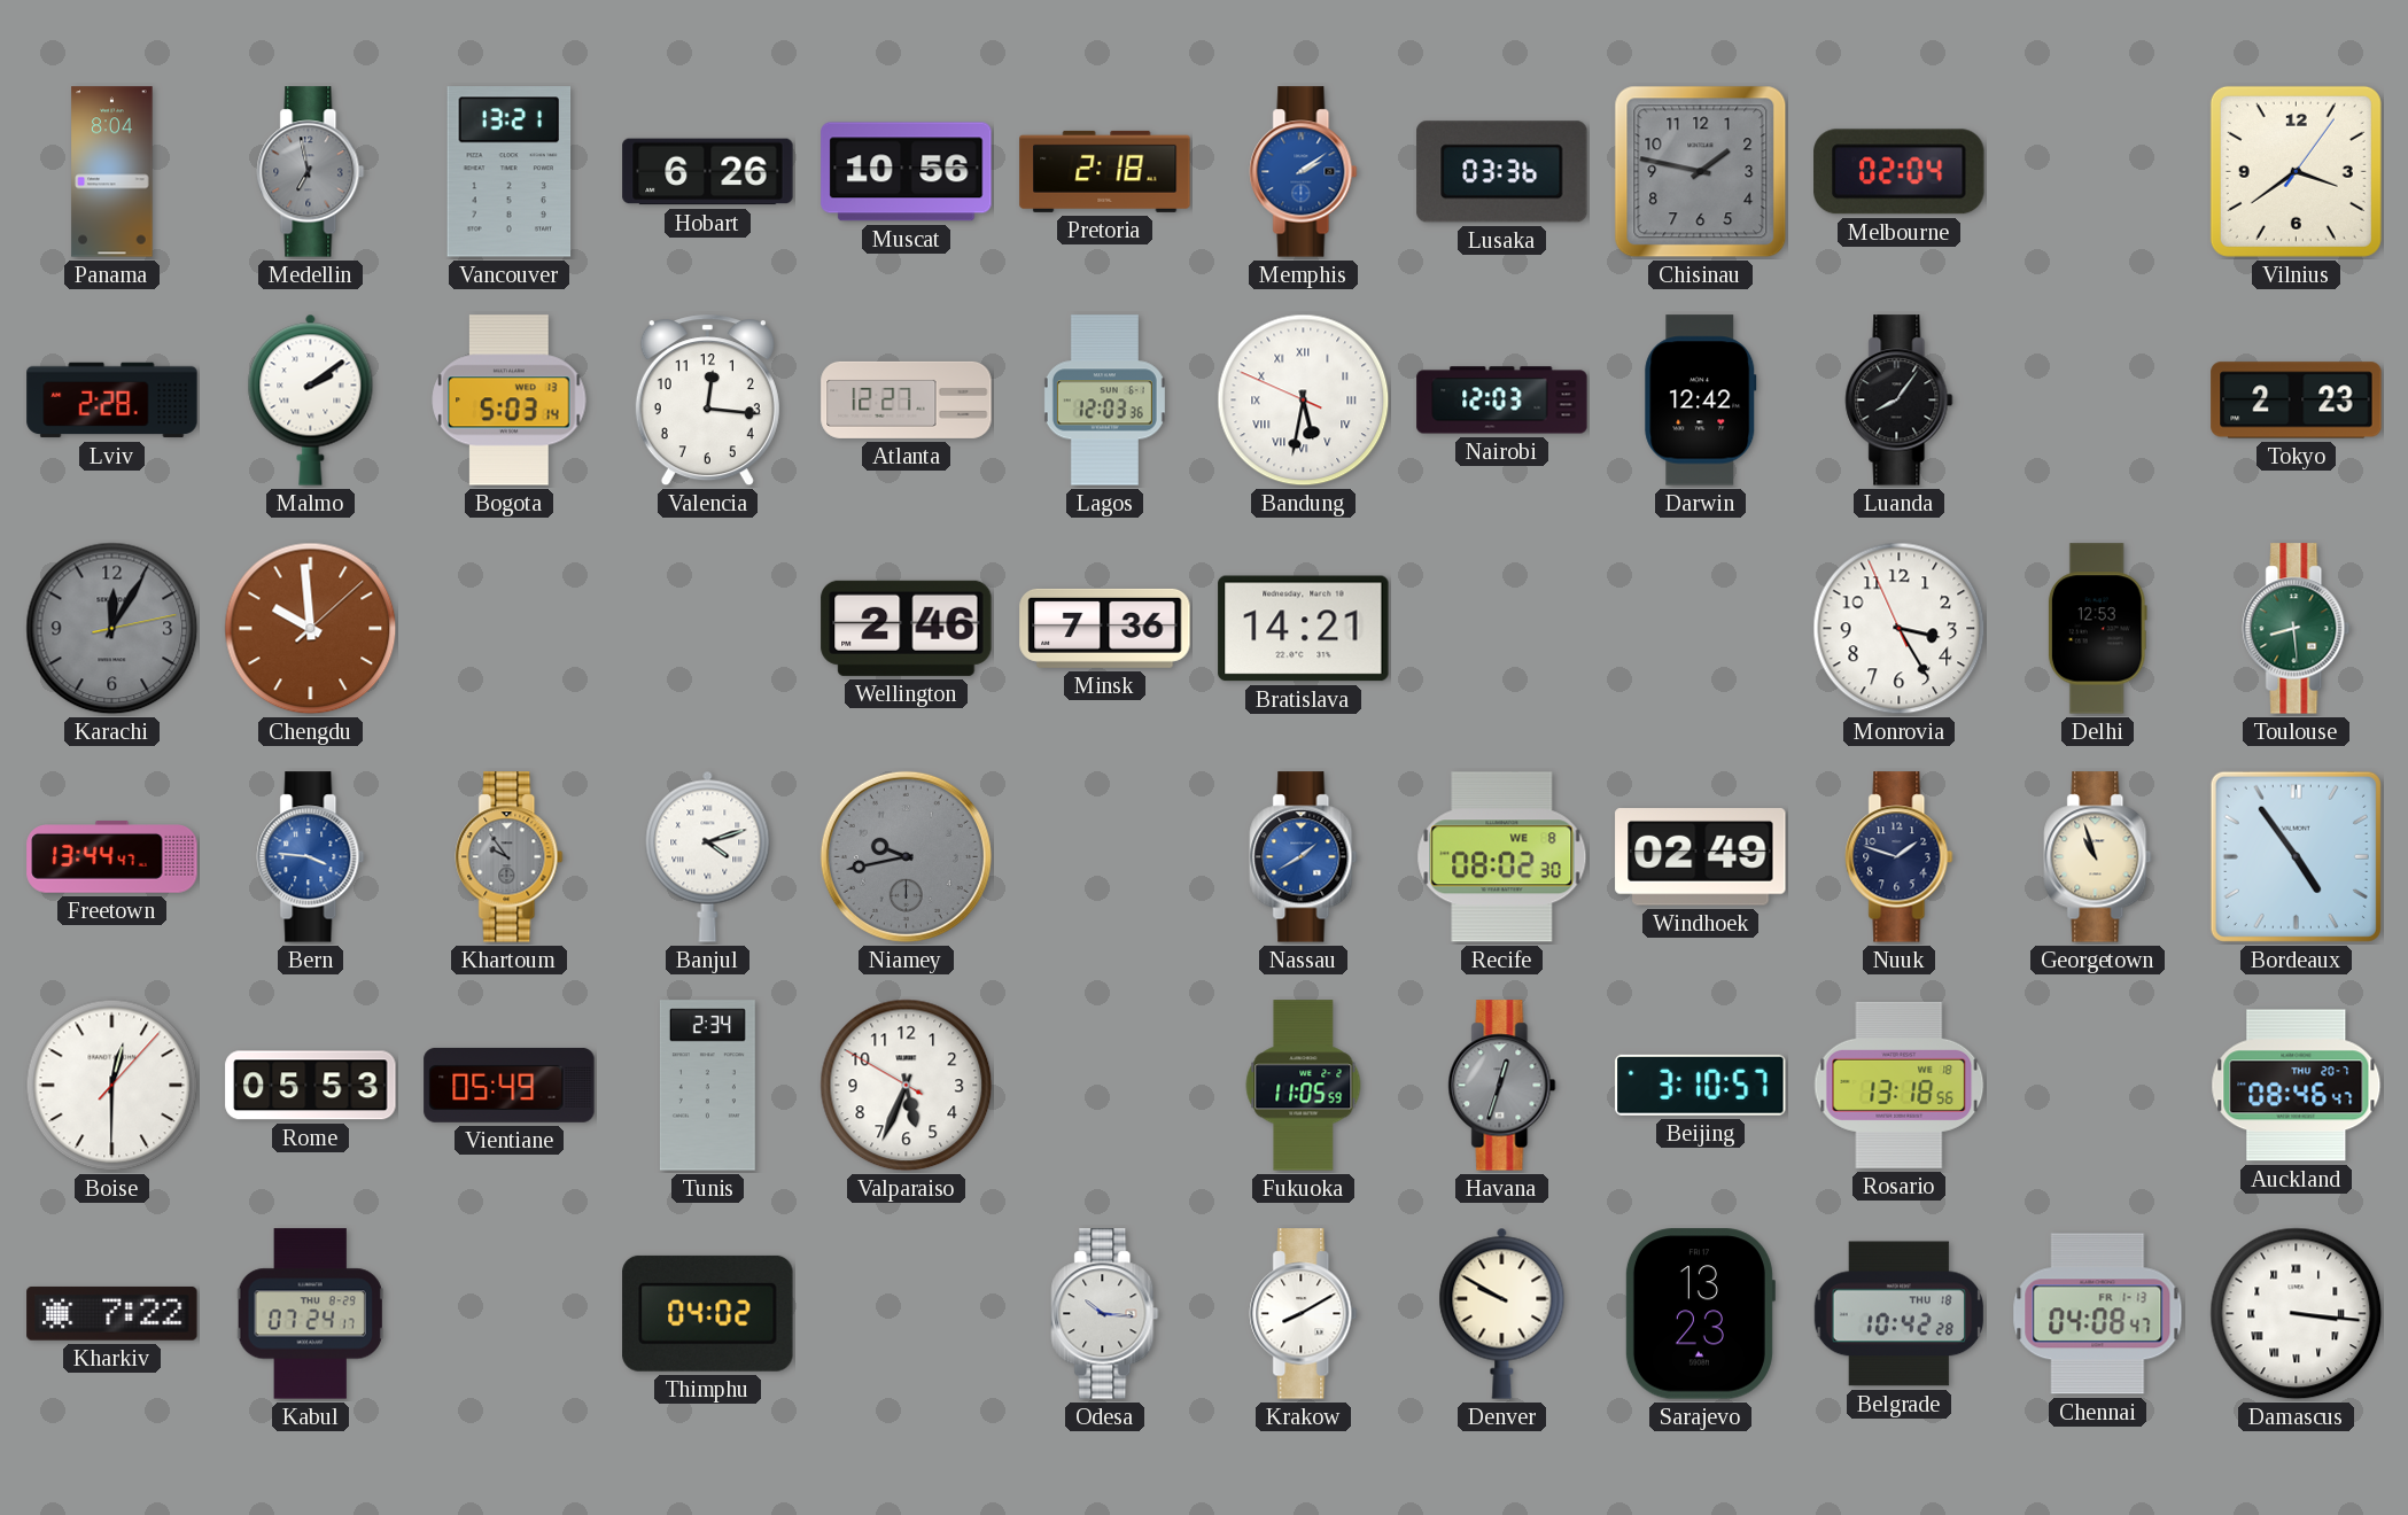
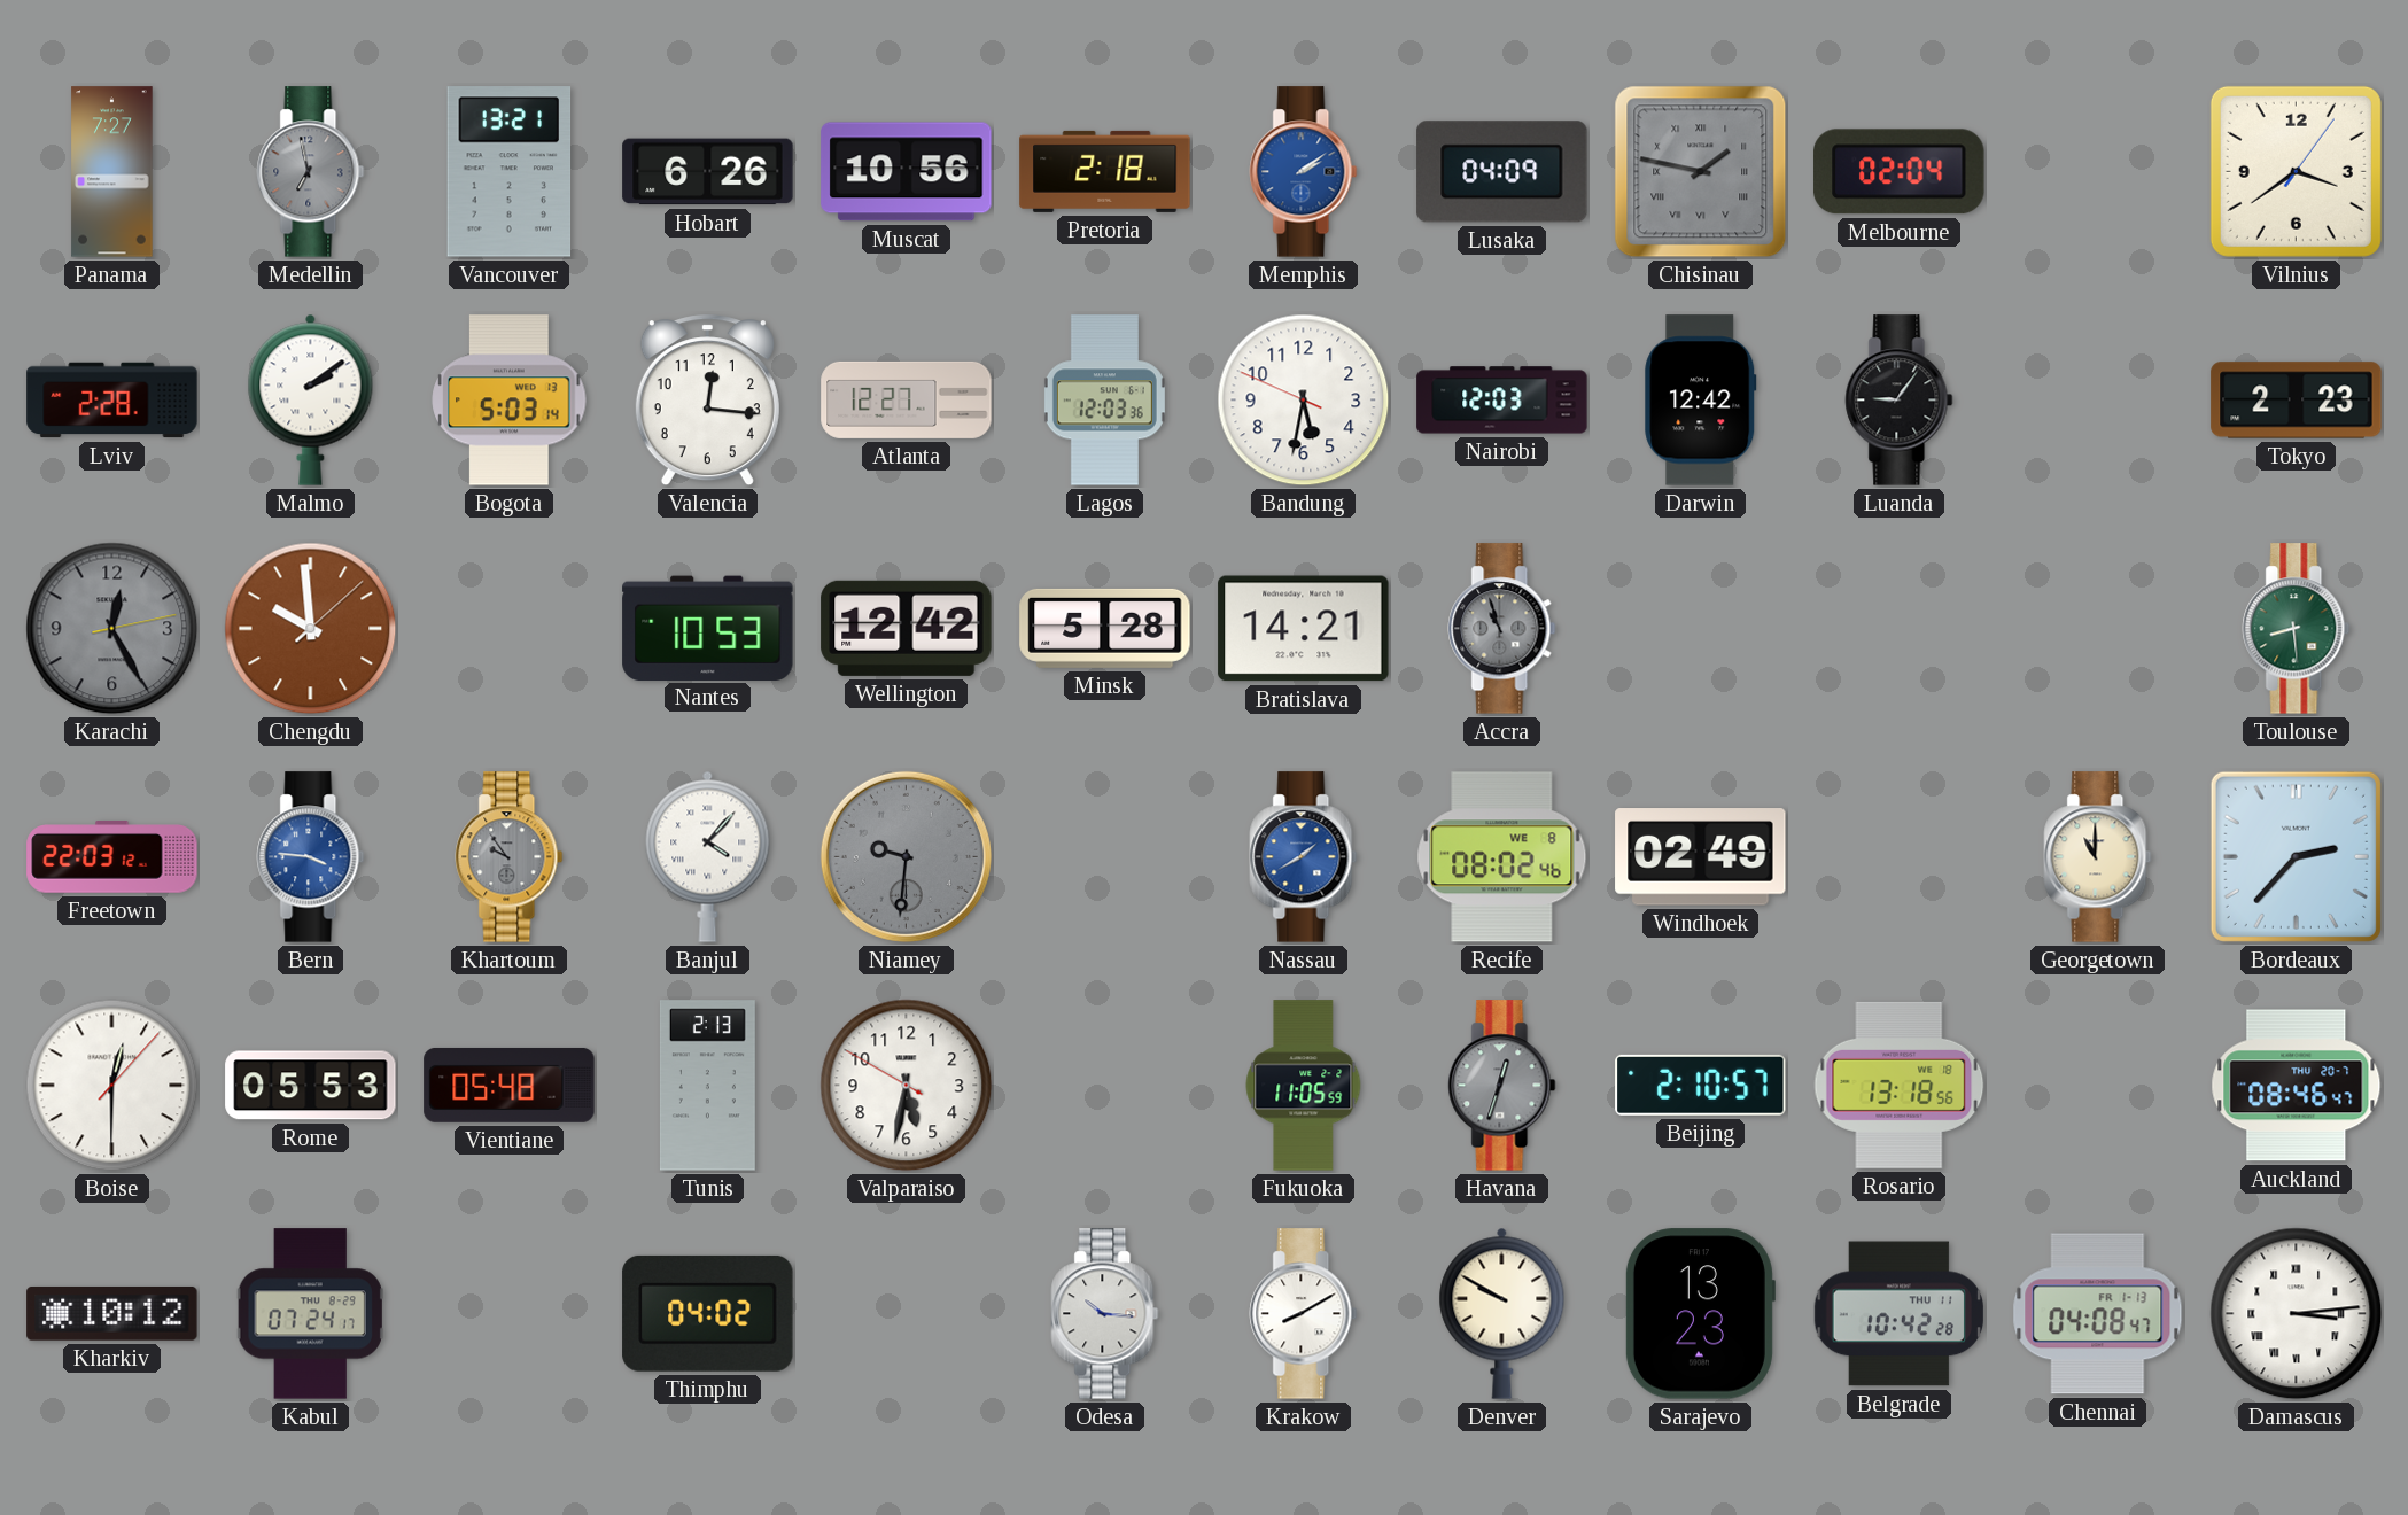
Panama: 8:04 -> 7:27
Lusaka: 03:36 -> 04:09
Chisinau numerals: Arabic -> Roman
Bandung numerals: Roman -> Arabic
Luanda: 8:06 -> 9:06
Karachi: 12:05 -> 12:25
Nantes: none -> 10:53
Wellington: 2:46 -> 12:42
Minsk: 7:36 -> 5:28
Accra: none -> 10:57
Monrovia: 3:24 -> none
Delhi: 12:53 -> none
Freetown: 13:44 -> 22:03
Banjul: 4:12 -> 4:07
Niamey: 9:43 -> 9:31
Recife: 08:02:30 -> 08:02:46
Nuuk: 1:48 -> none
Georgetown: 10:57 -> 11:00
Bordeaux: 4:54 -> 2:37
Vientiane: 05:49 -> 05:48
Tunis: 2:34 -> 2:13
Valparaiso: 5:33 -> 5:31
Beijing: 3:10 -> 2:10
Kharkiv: 7:22 -> 10:12
Belgrade date: THU 18 -> THU 11
Damascus: 3:16 -> 3:14
